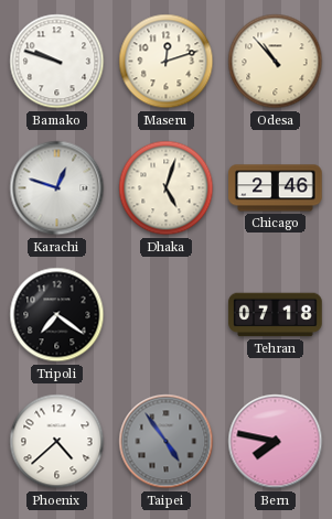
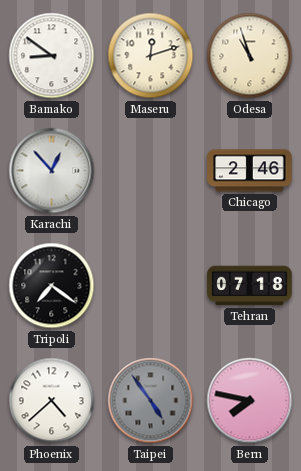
Bamako: 9:48 -> 8:51
Odesa: 10:53 -> 10:57
Karachi: 12:48 -> 12:53
Dhaka: 5:03 -> none
